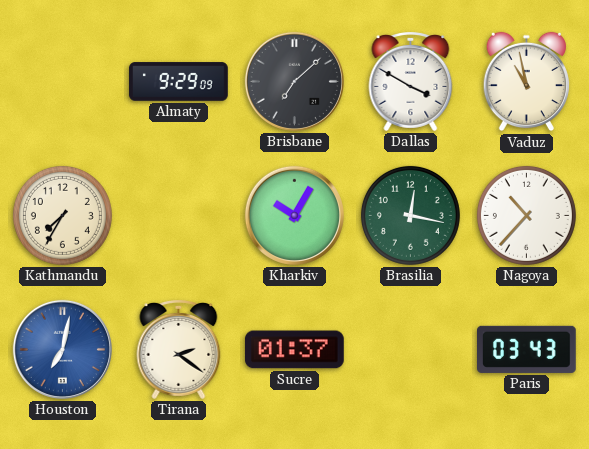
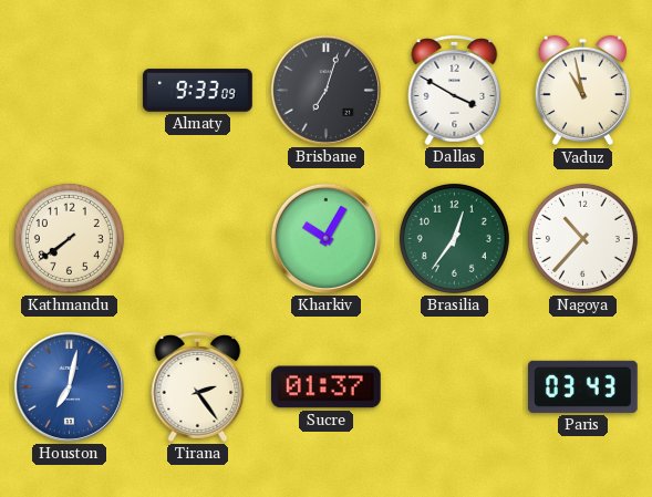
Almaty: 9:29 -> 9:33
Brisbane: 7:08 -> 7:03
Kathmandu: 7:35 -> 7:39
Brasilia: 12:17 -> 12:36
Tirana: 2:21 -> 2:24
